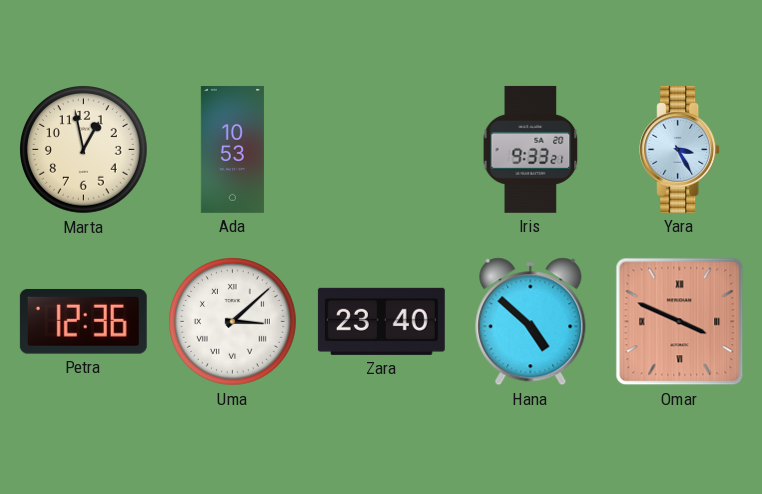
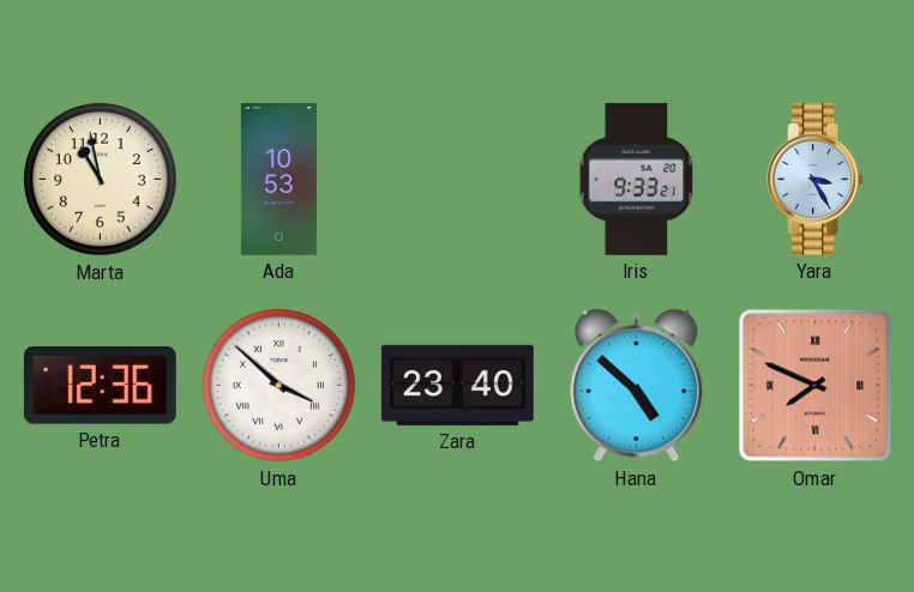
Marta: 12:58 -> 10:58
Uma: 3:08 -> 3:52
Omar: 3:49 -> 7:49
